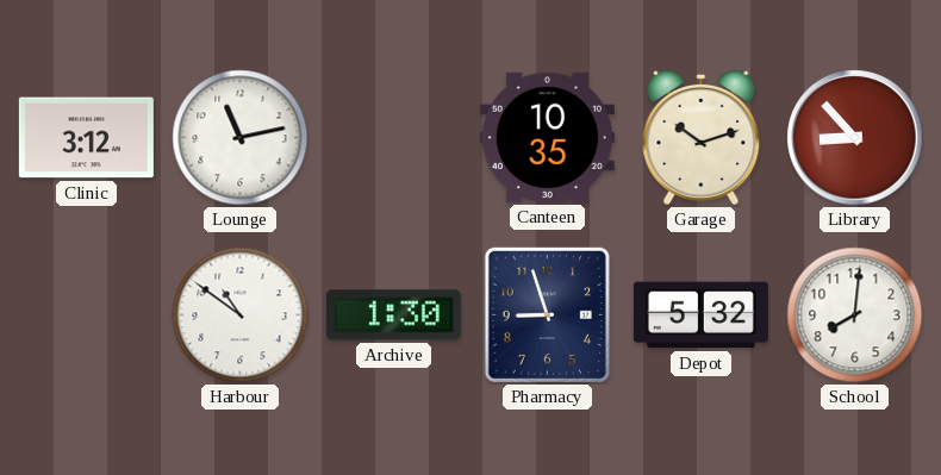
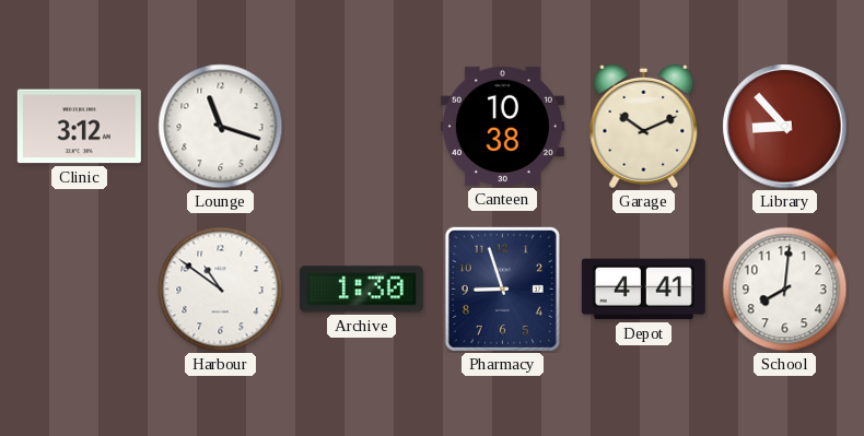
Lounge: 11:13 -> 11:18
Canteen: 10:35 -> 10:38
Garage: 10:12 -> 10:11
Depot: 5:32 -> 4:41
